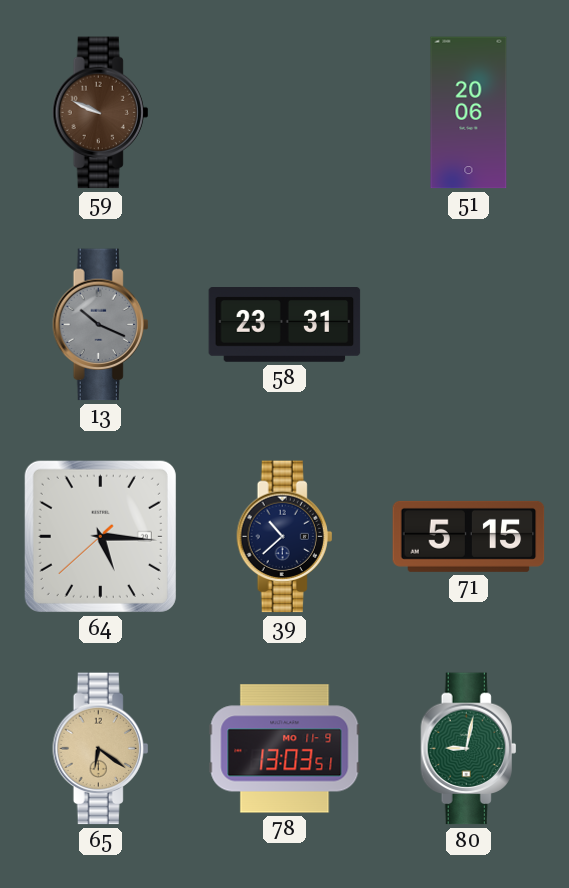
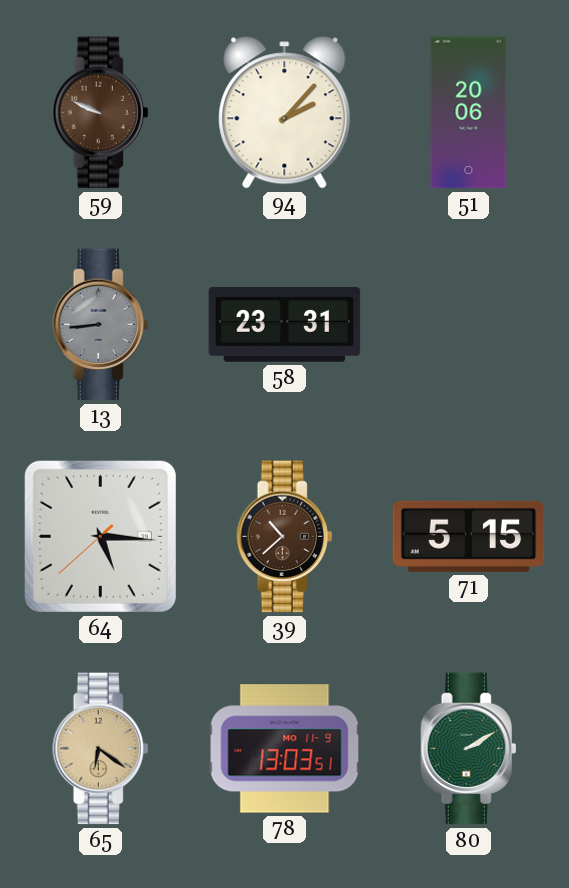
94: none -> 2:07
13: 10:19 -> 8:44
39 dial: navy -> brown
80: 9:02 -> 2:10
